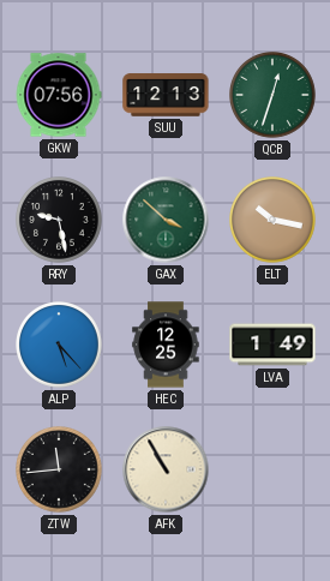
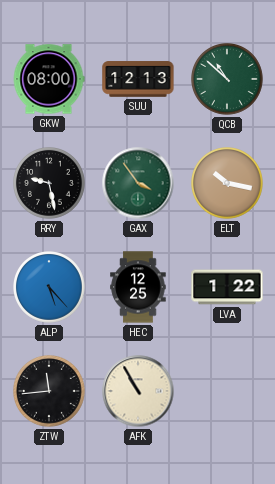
GKW: 07:56 -> 08:00
QCB: 12:33 -> 10:52
GAX: 3:52 -> 3:54
LVA: 1:49 -> 1:22
